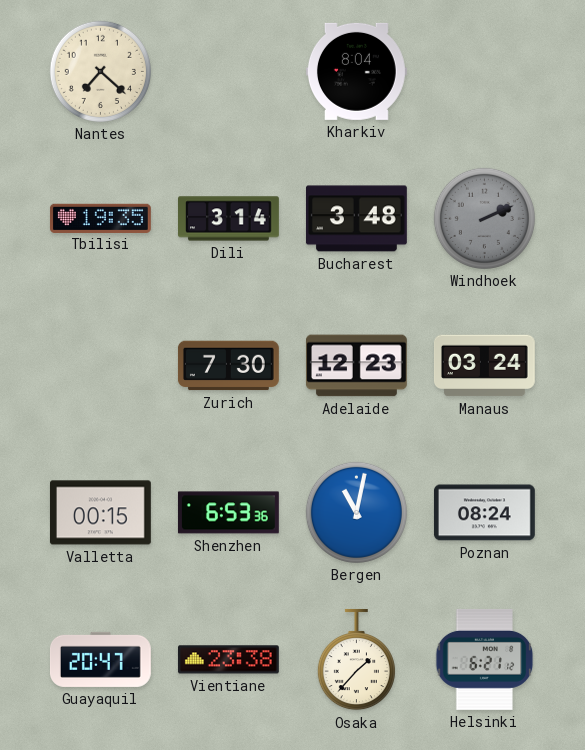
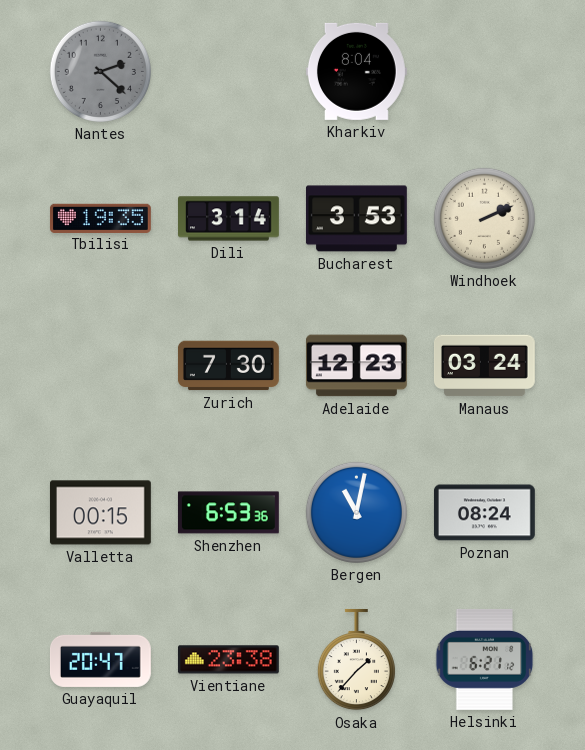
Nantes: 7:22 -> 2:22
Nantes dial: cream -> grey
Bucharest: 3:48 -> 3:53
Windhoek dial: grey -> cream
